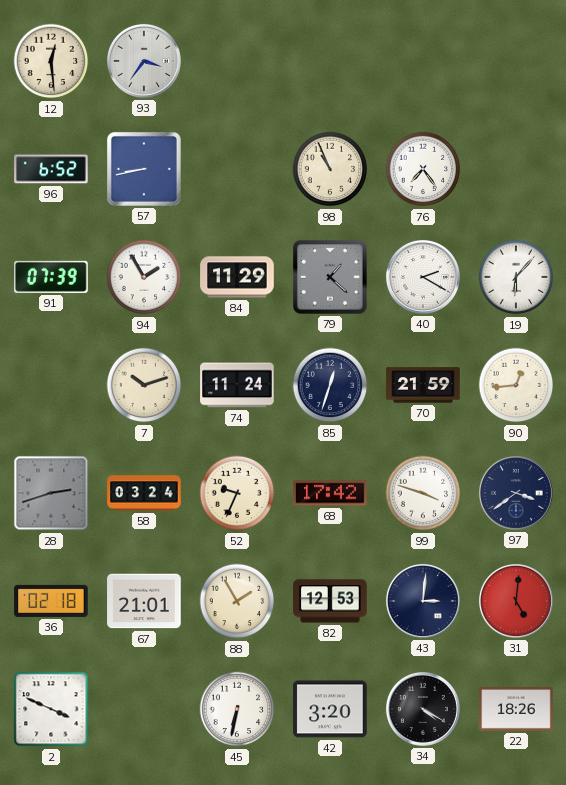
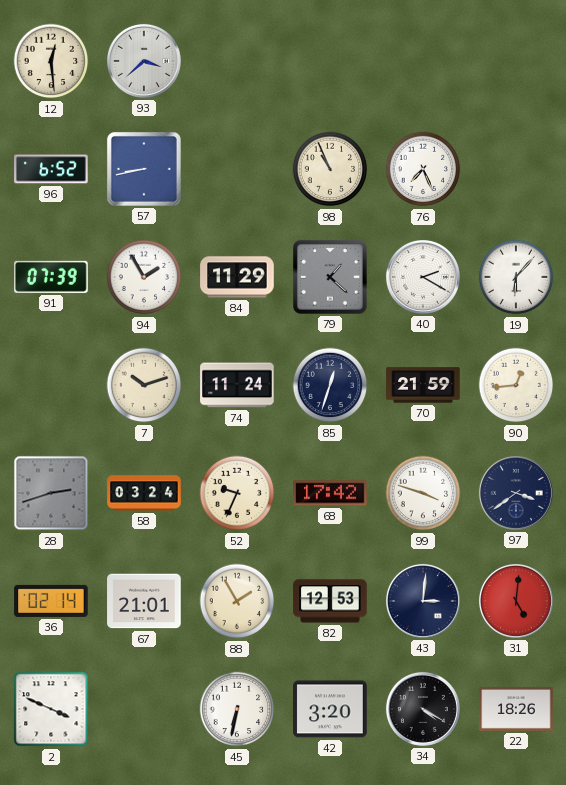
93: 3:36 -> 3:38
76: 7:24 -> 7:26
36: 02:18 -> 02:14
